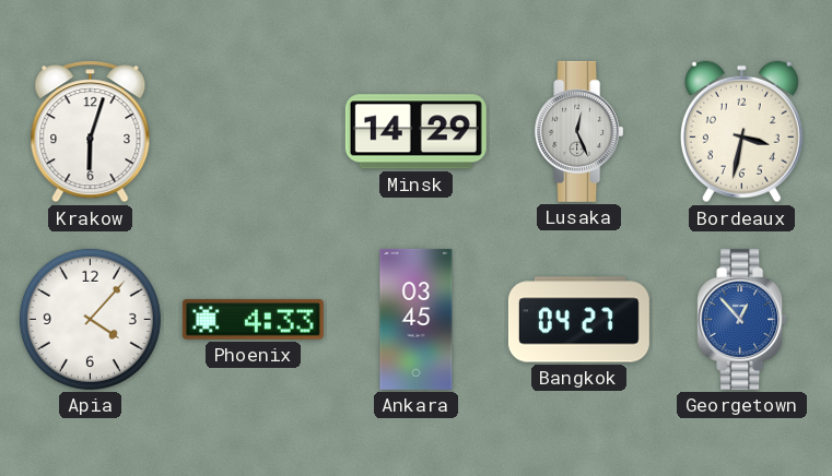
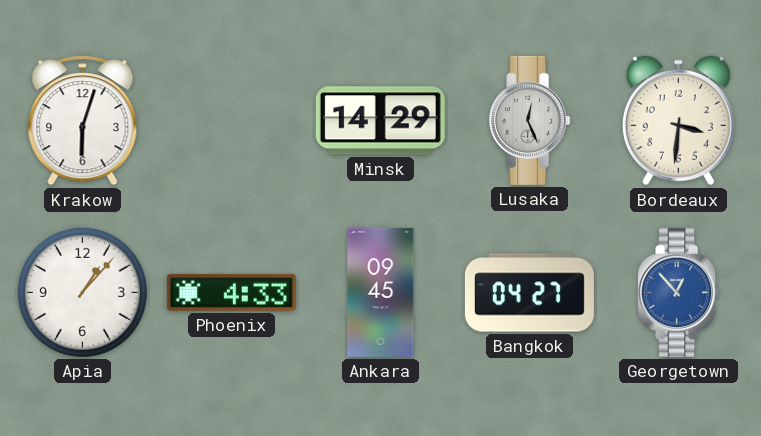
Bordeaux: 3:32 -> 3:31
Apia: 4:07 -> 1:07
Ankara: 03:45 -> 09:45
